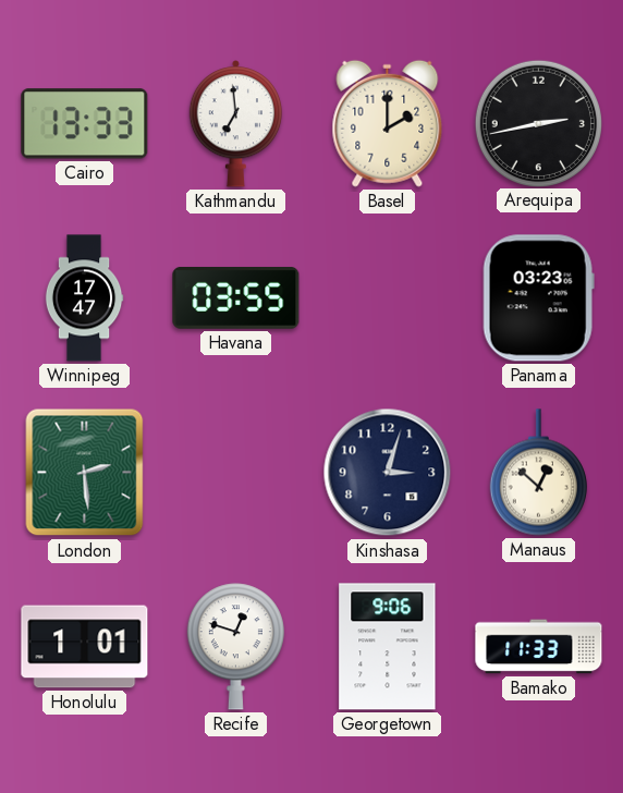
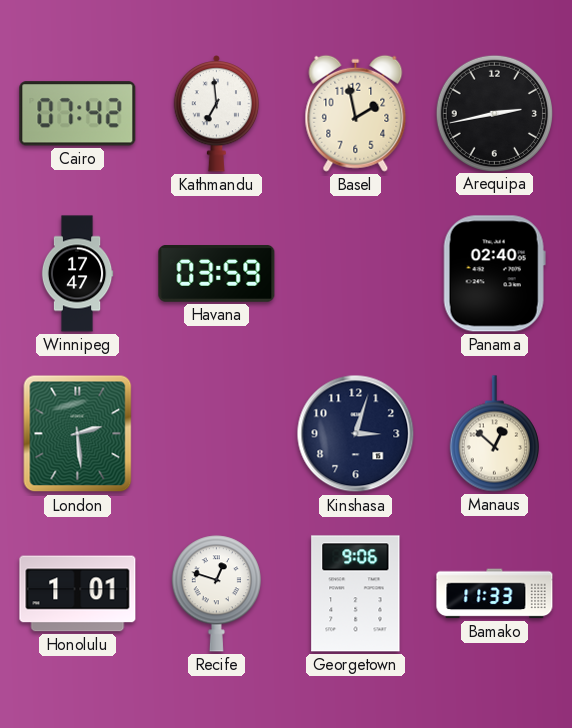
Cairo: 13:33 -> 07:42
Basel: 2:00 -> 1:58
Havana: 03:55 -> 03:59
Panama: 03:23 -> 02:40
